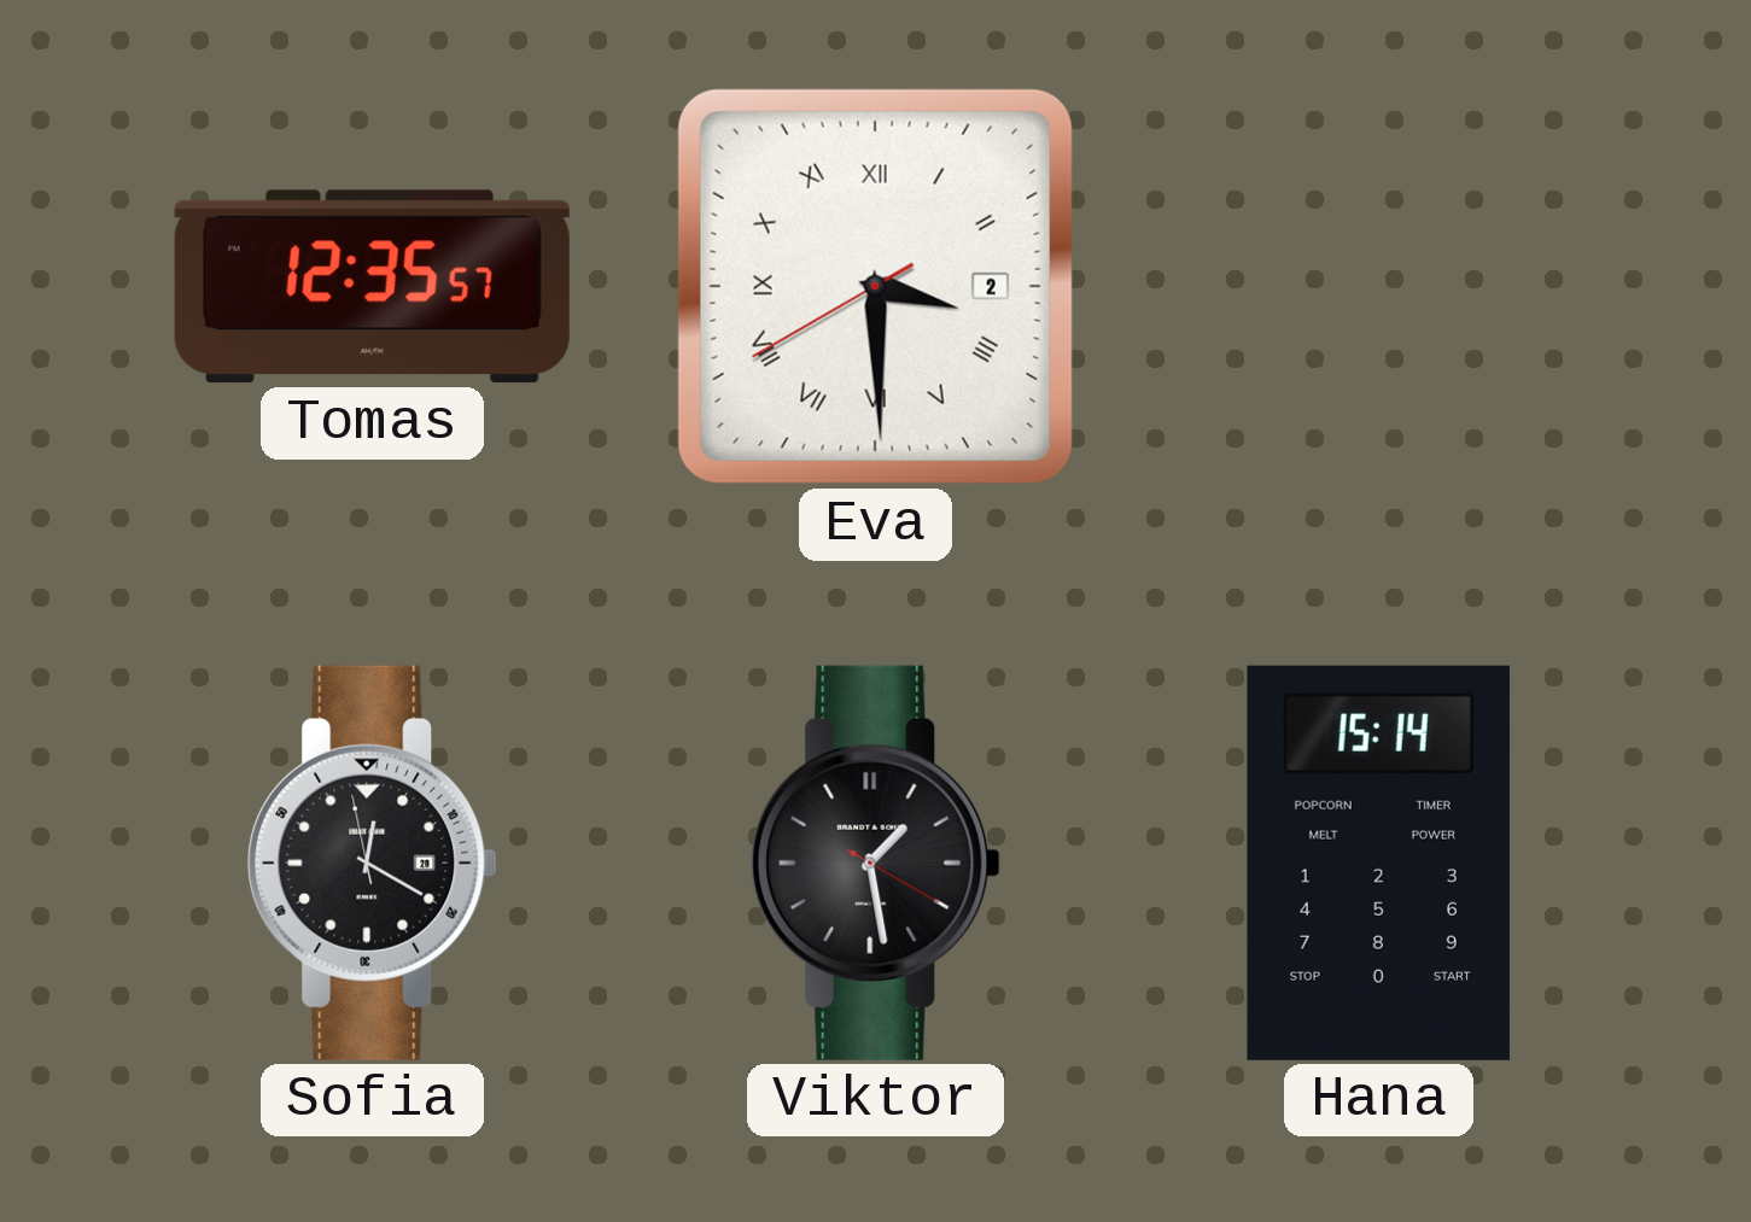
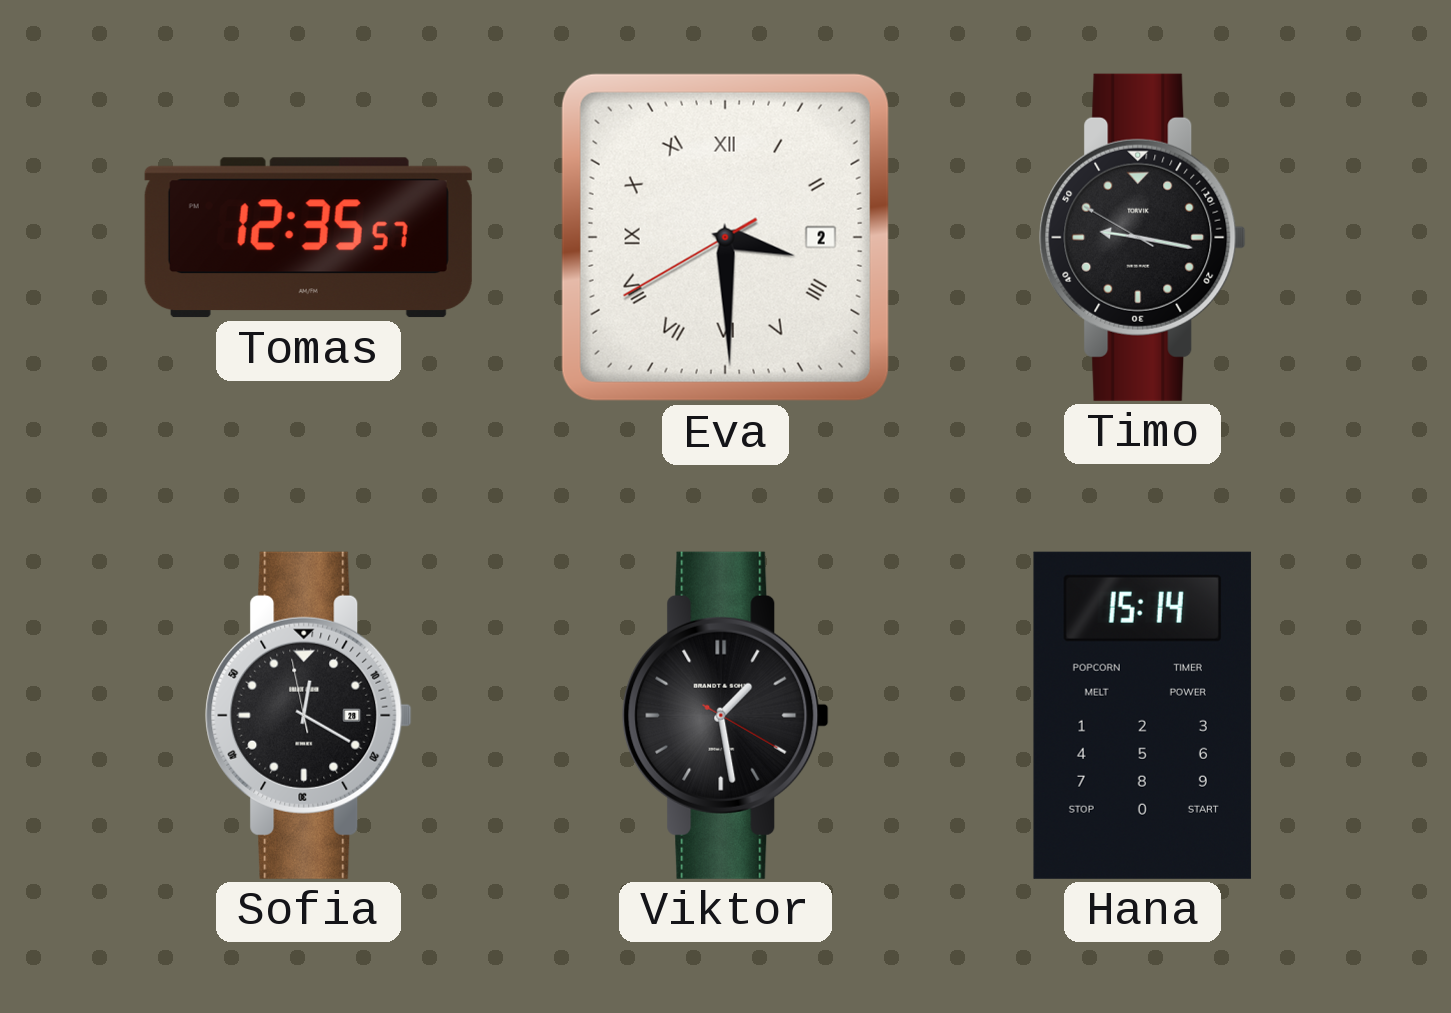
Timo: none -> 9:16
